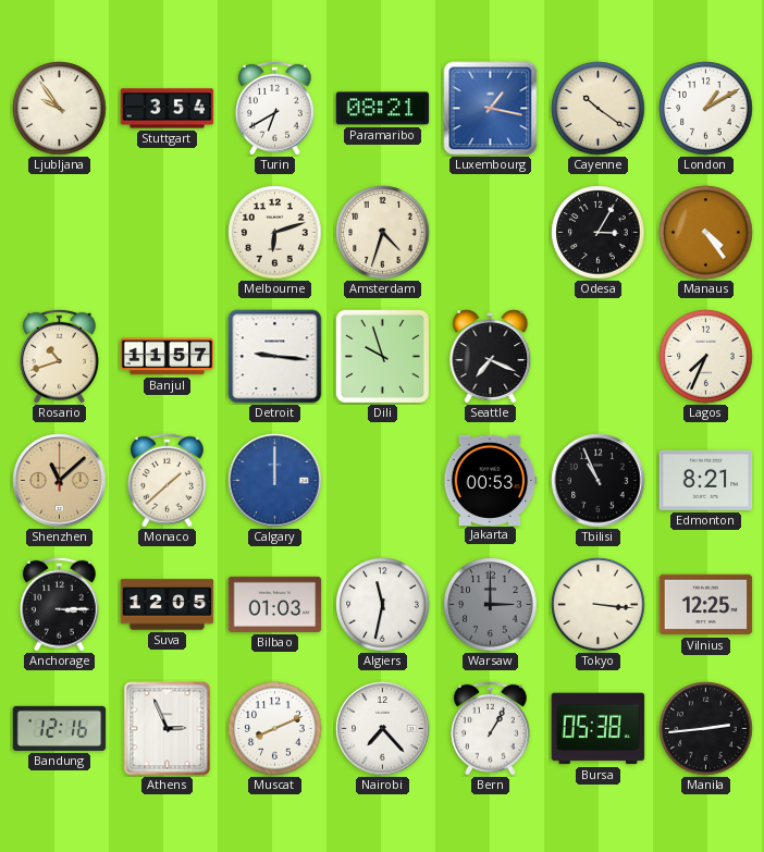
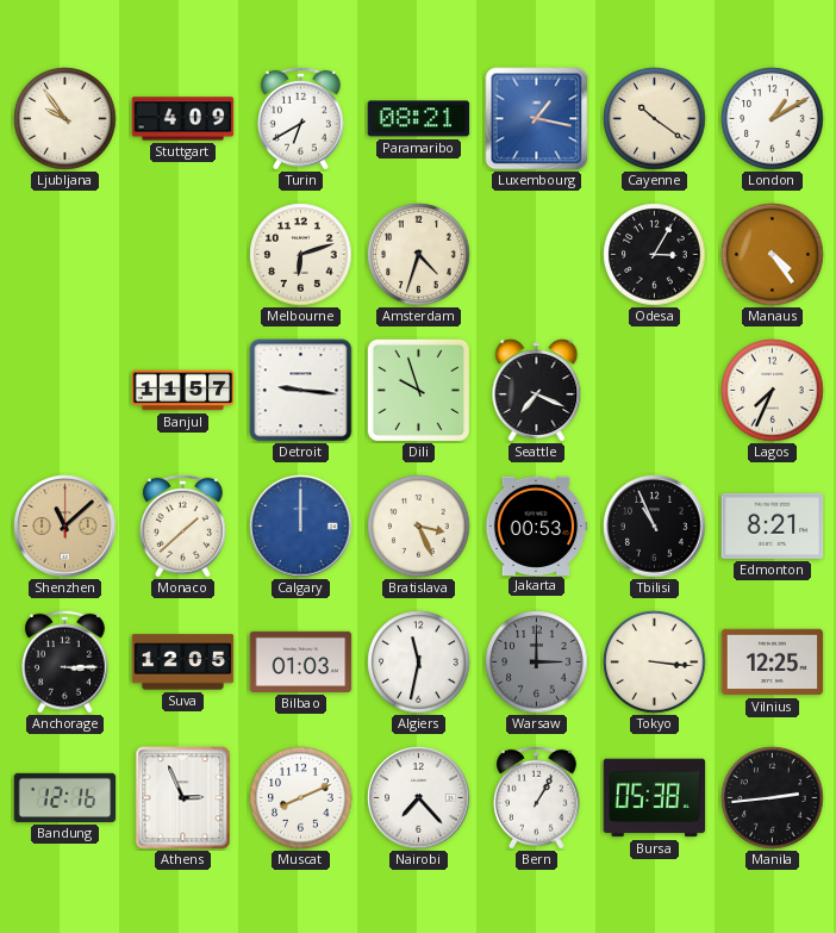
Stuttgart: 3:54 -> 4:09
Rosario: 10:42 -> none
Bratislava: none -> 3:26
